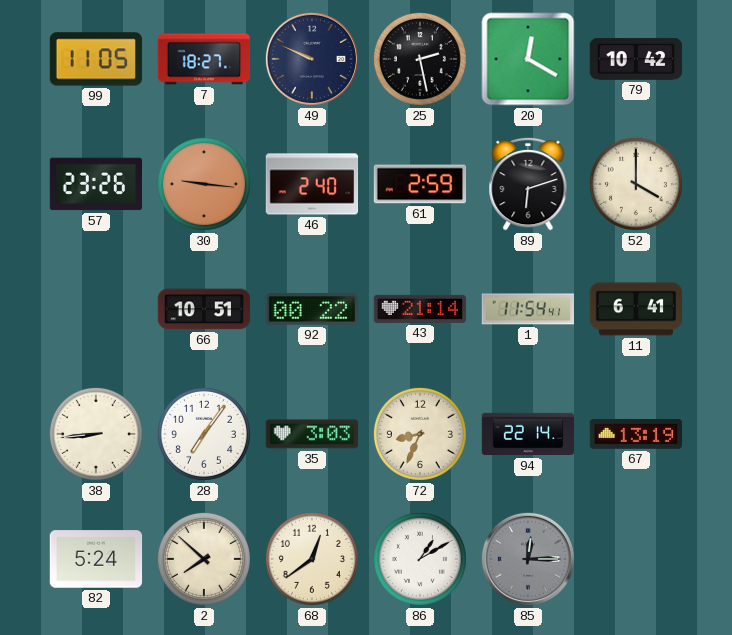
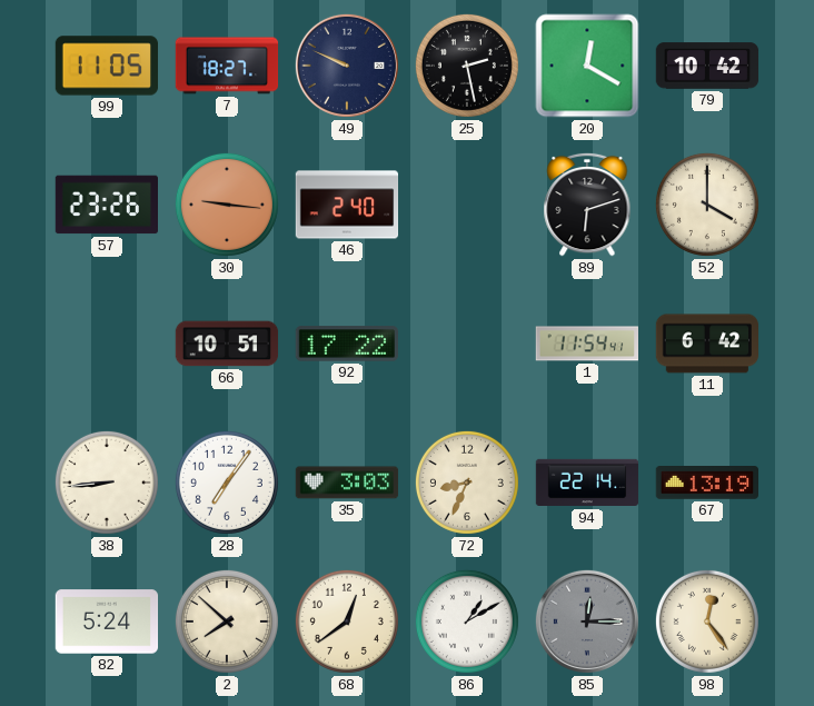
61: 2:59 -> none
92: 00:22 -> 17:22
43: 21:14 -> none
11: 6:41 -> 6:42
98: none -> 12:24
